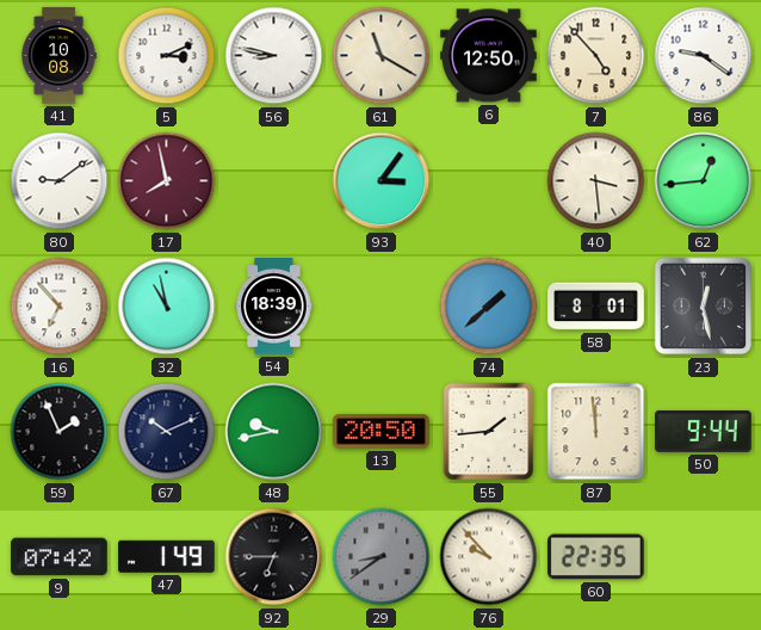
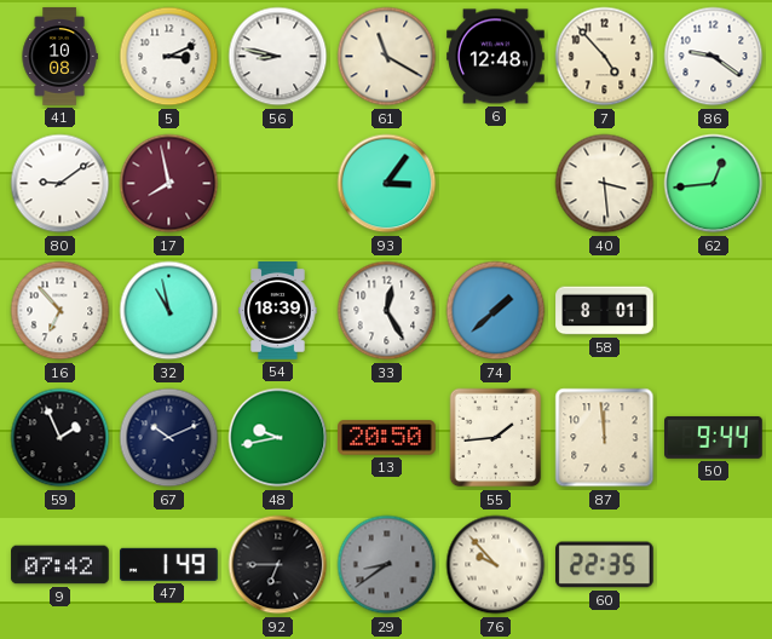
6: 12:50 -> 12:48
33: none -> 12:25
23: 12:28 -> none
